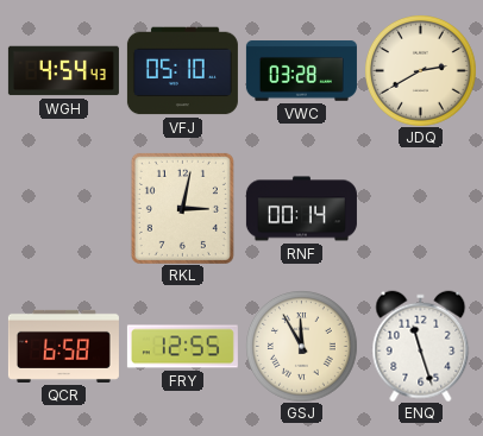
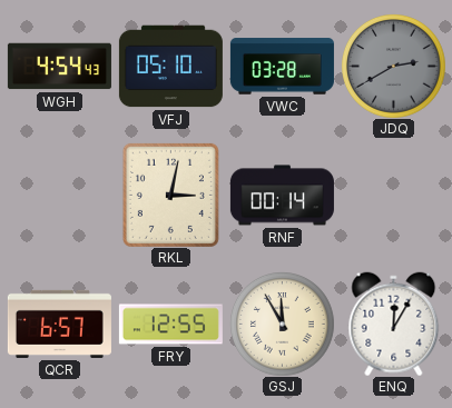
JDQ dial: cream -> grey
QCR: 6:58 -> 6:57
ENQ: 11:27 -> 12:05
